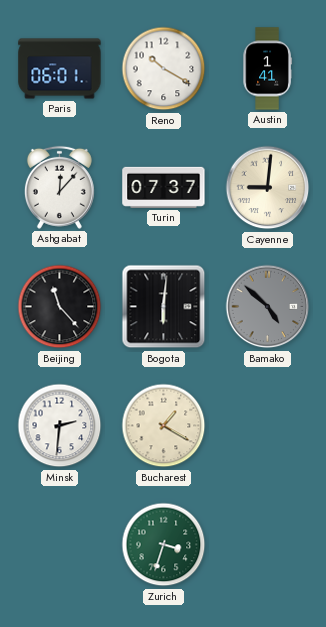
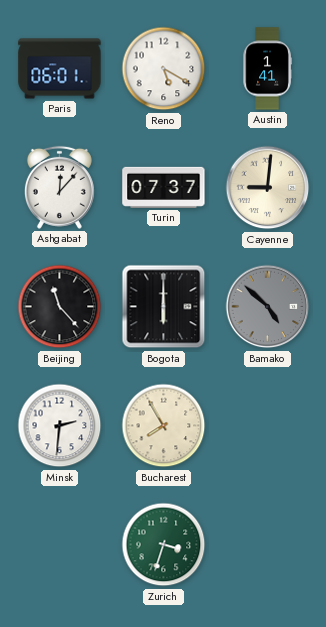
Reno: 10:20 -> 5:20
Bogota: 6:01 -> 6:00
Bucharest: 1:20 -> 7:55
